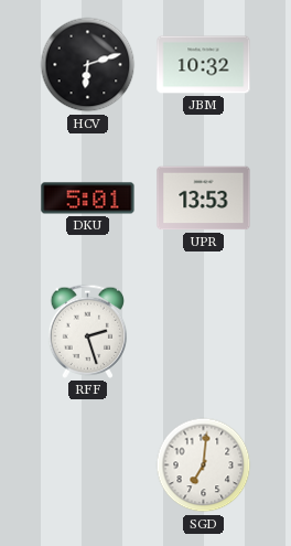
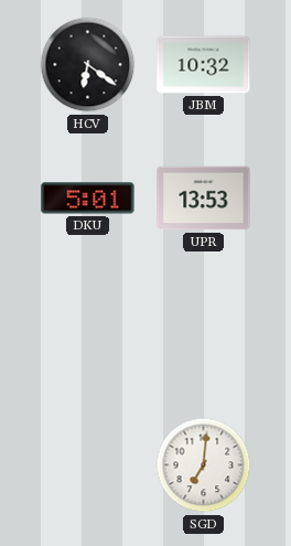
HCV: 6:12 -> 6:21
RFF: 2:27 -> none
